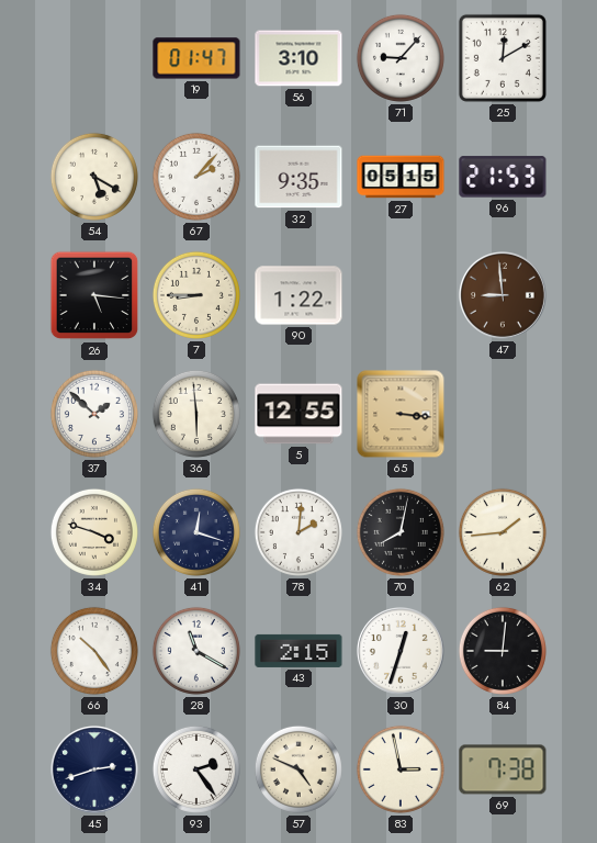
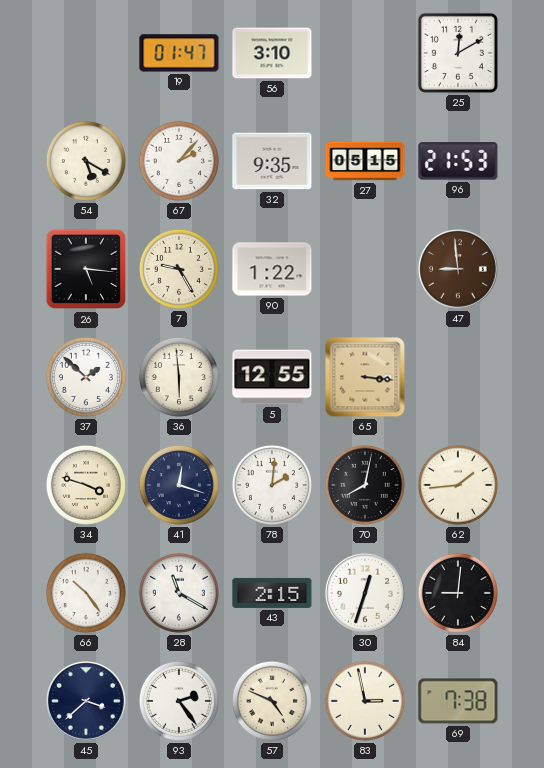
71: 9:07 -> none
7: 8:45 -> 9:25
45: 2:42 -> 3:38
